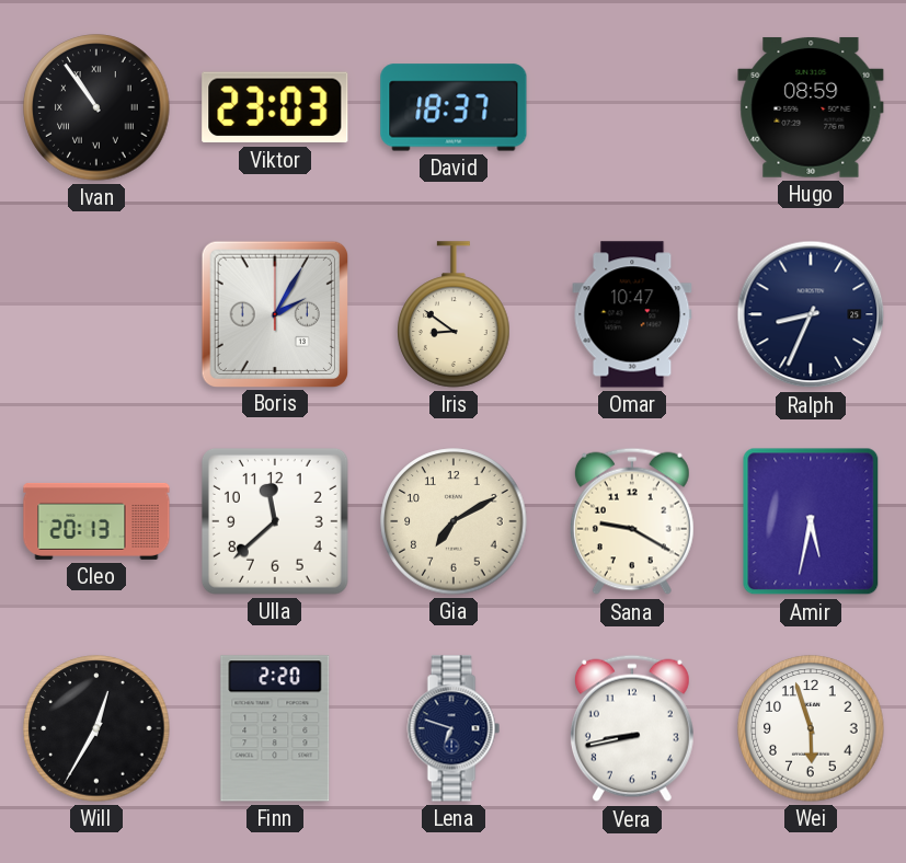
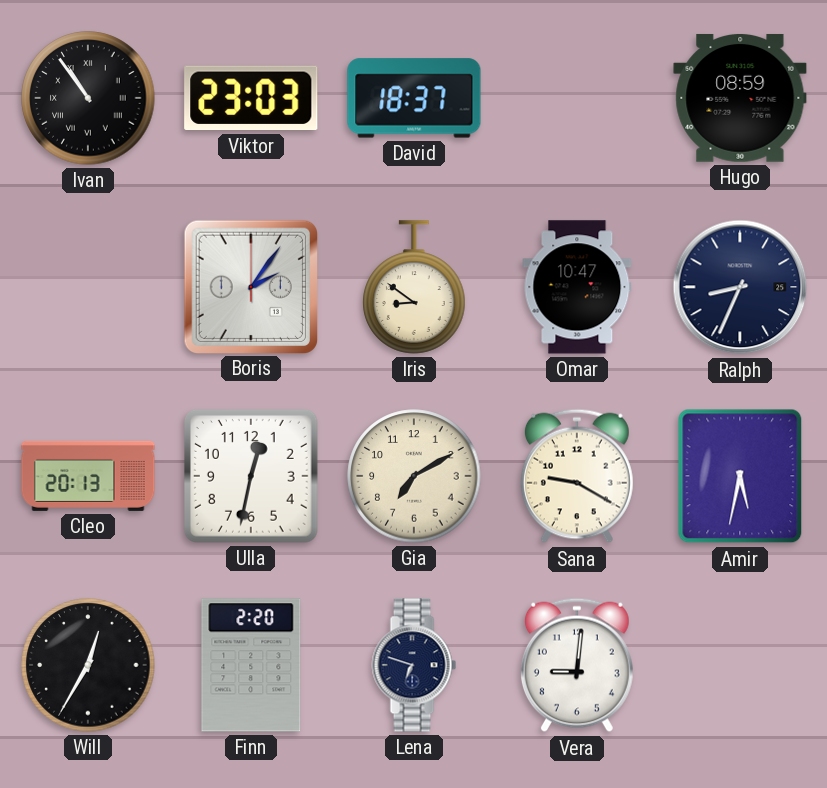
Boris: 2:05 -> 2:06
Ulla: 11:38 -> 12:32
Vera: 8:43 -> 9:01
Wei: 5:57 -> none
